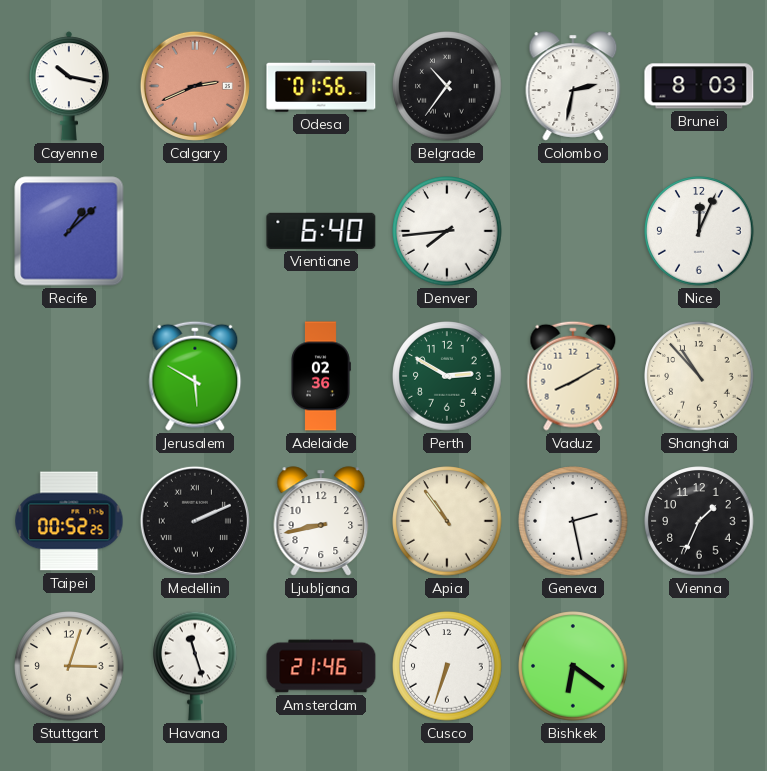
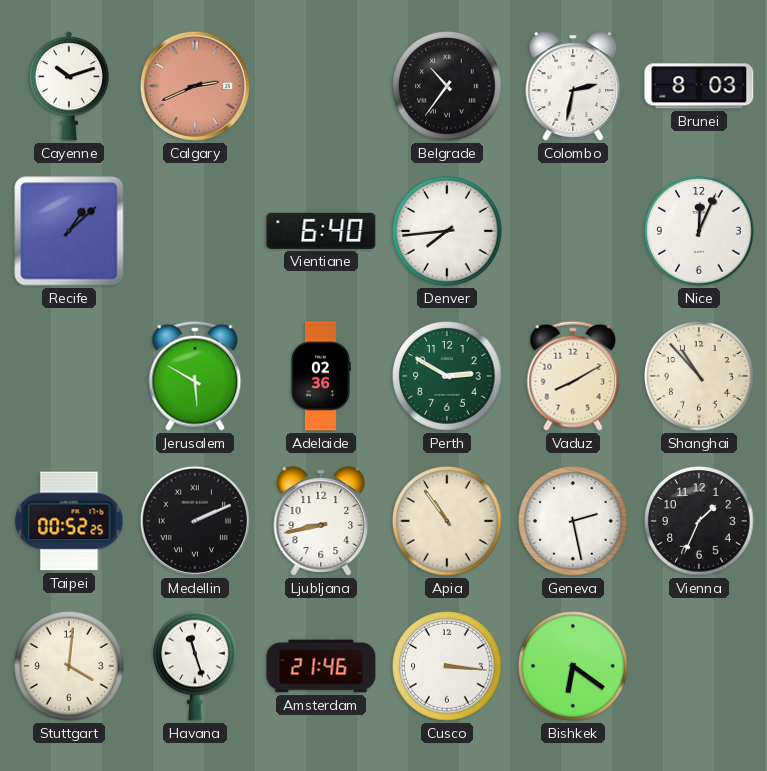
Cayenne: 10:17 -> 10:12
Odesa: 01:56 -> none
Stuttgart: 3:03 -> 4:01
Cusco: 6:33 -> 3:16
